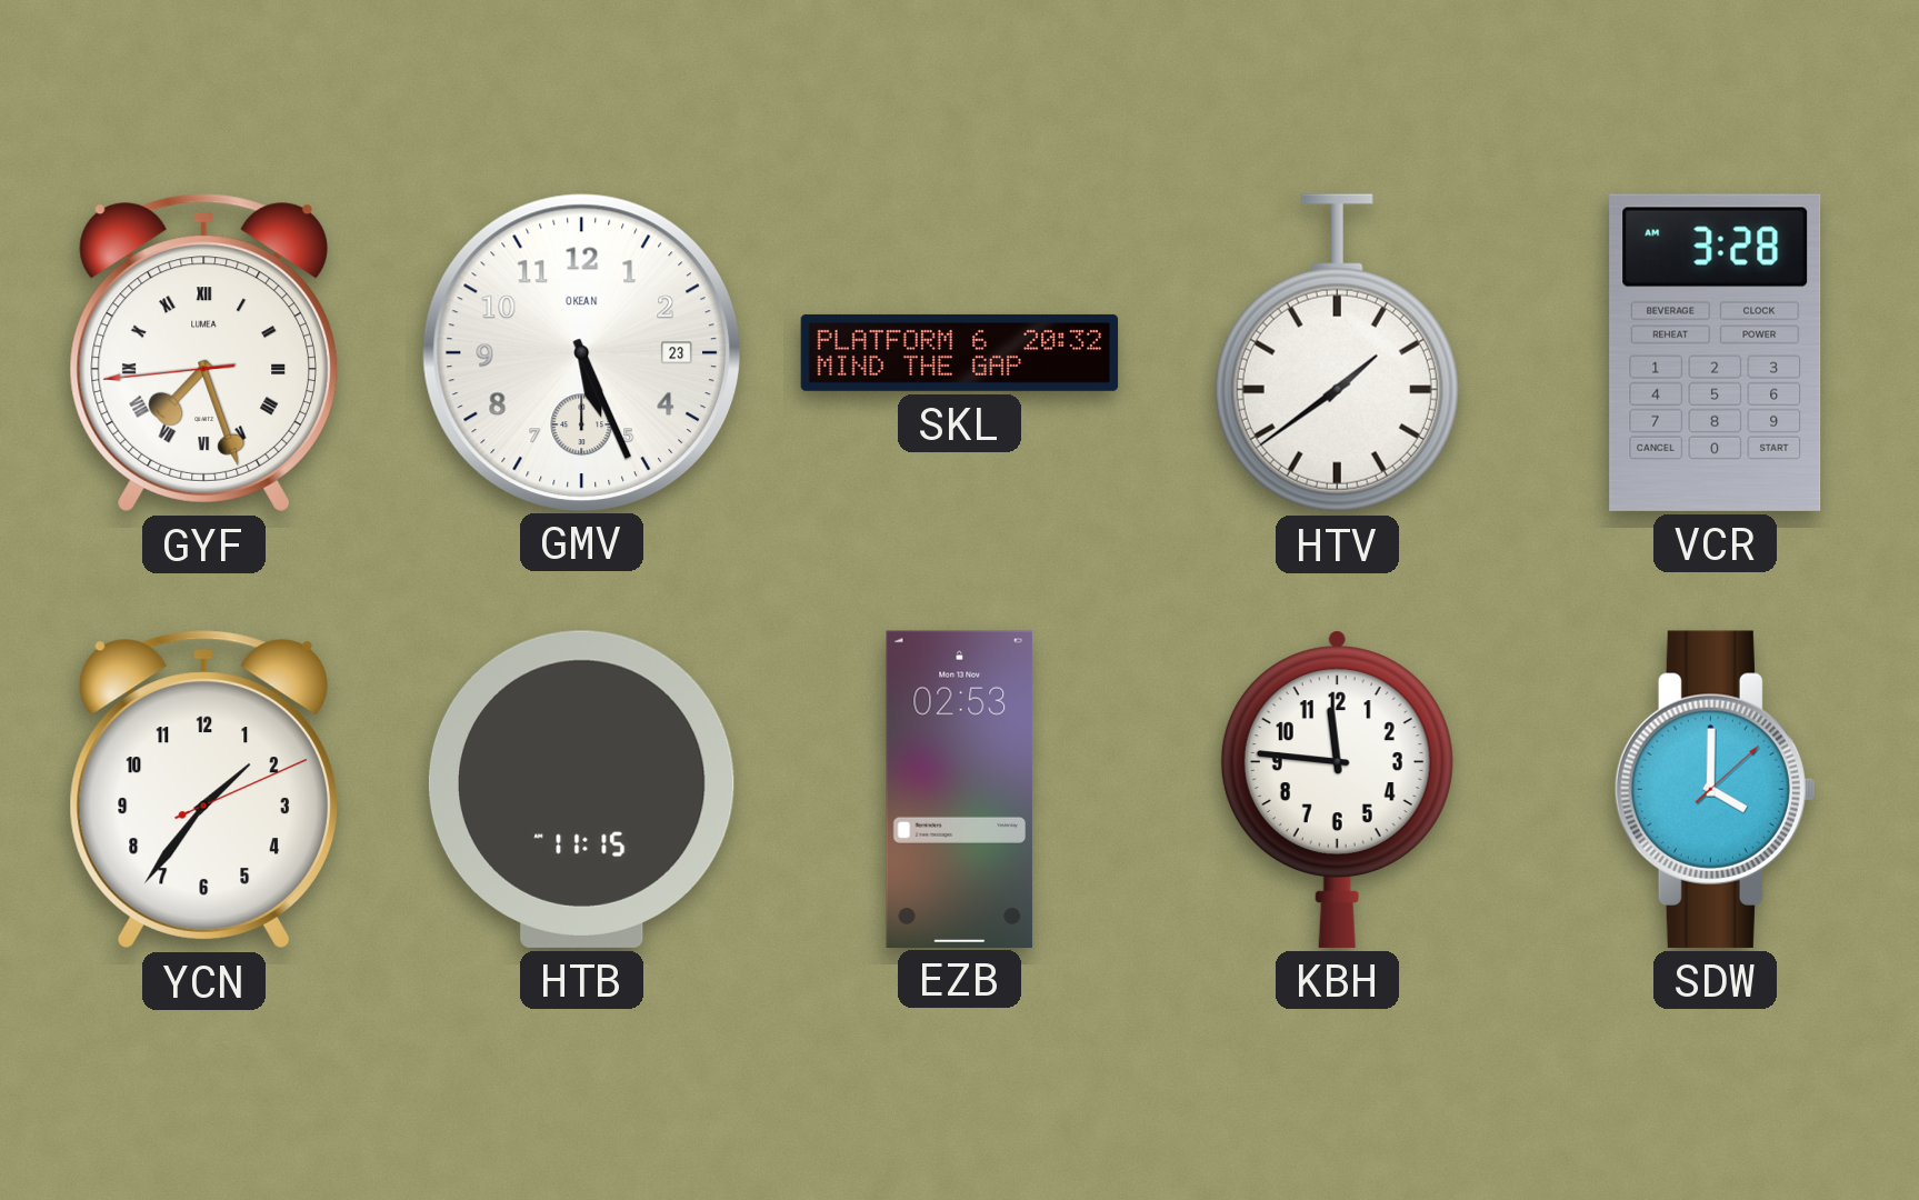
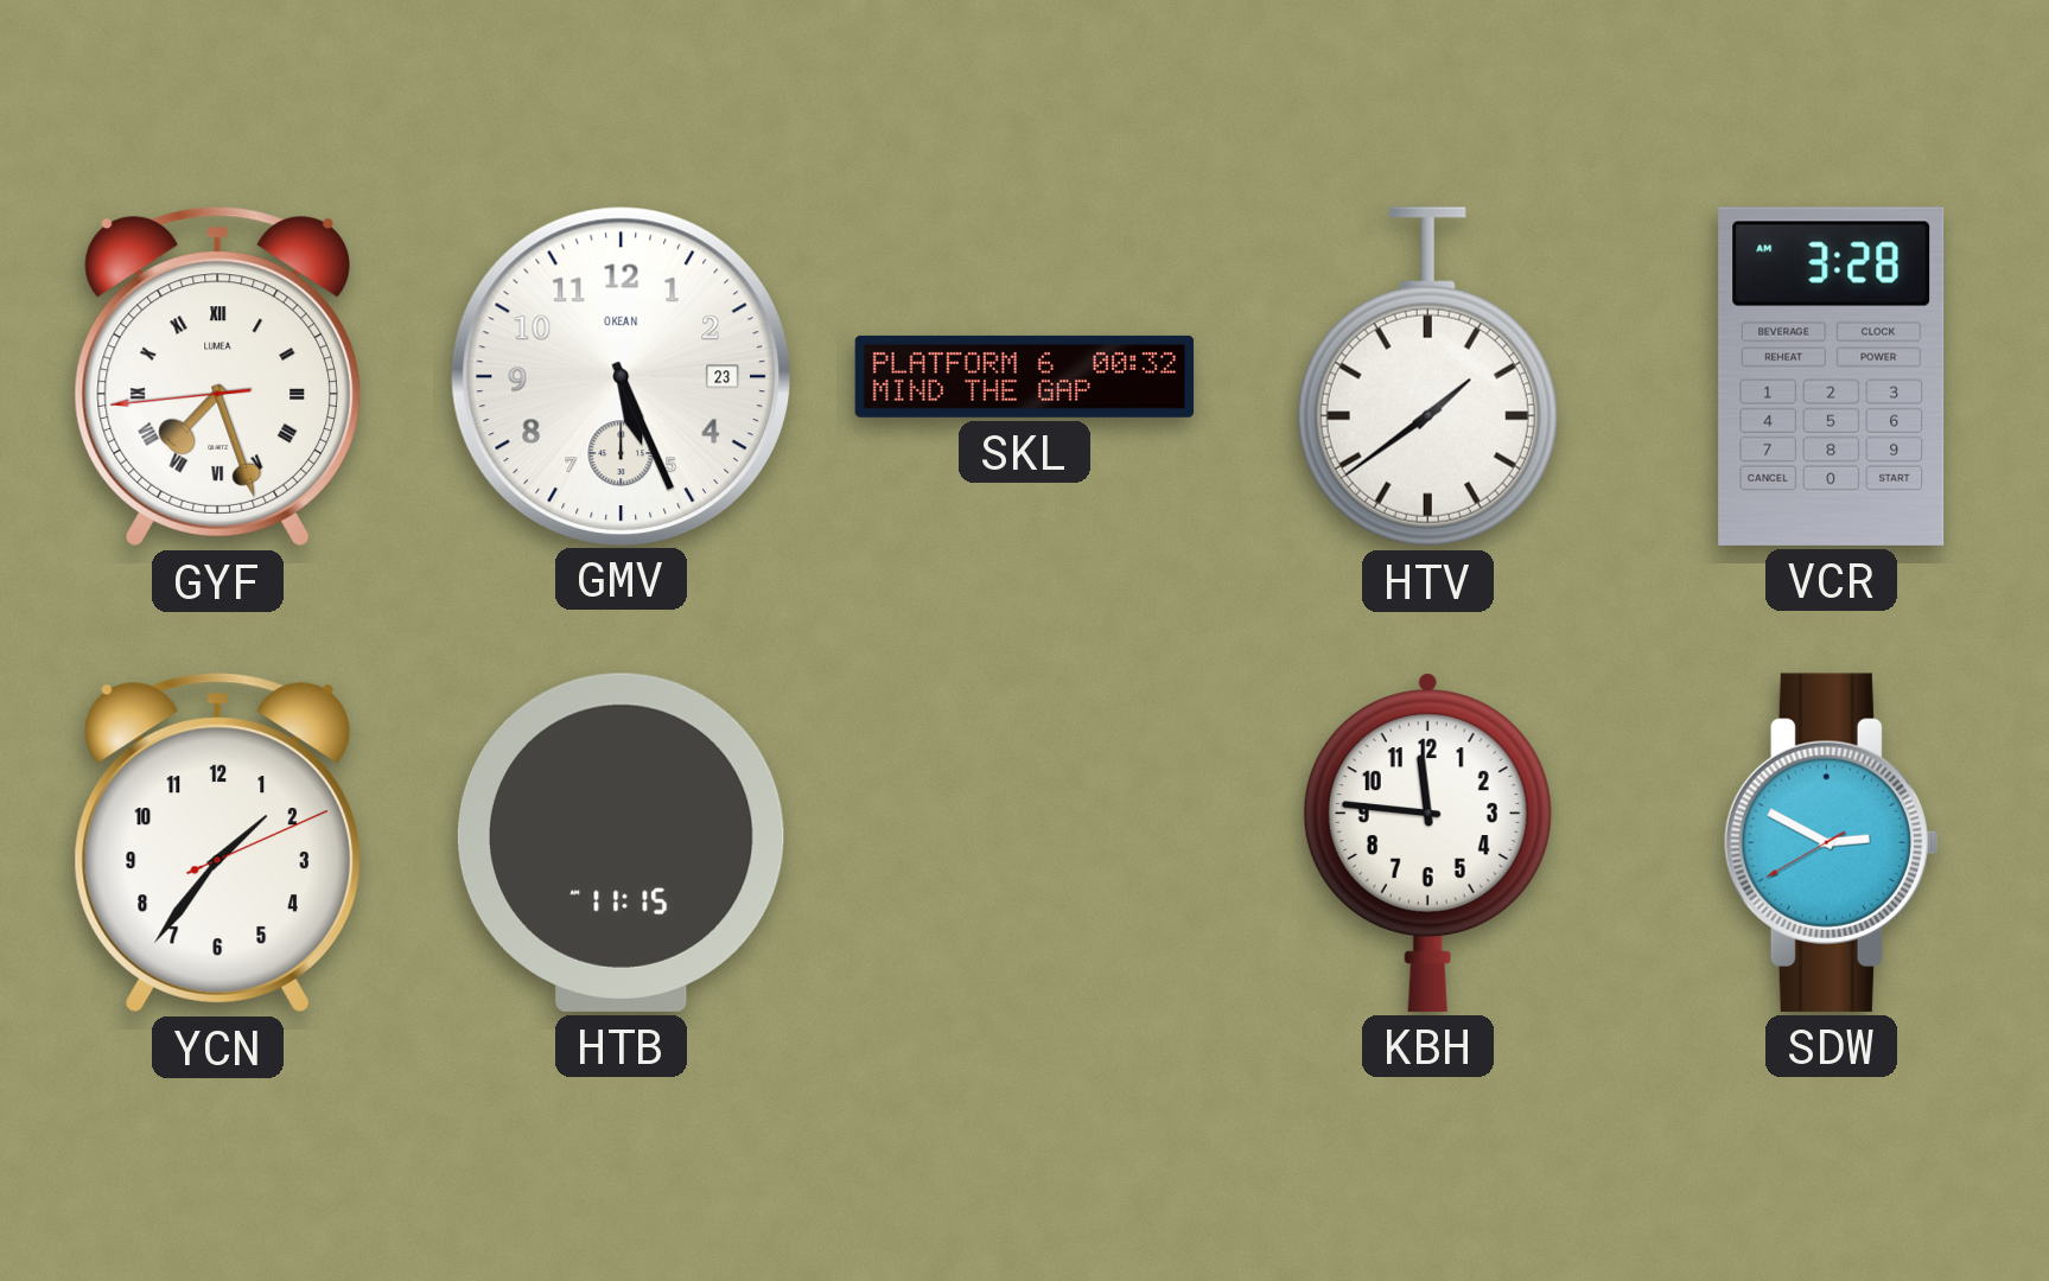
SKL: 20:32 -> 00:32
EZB: 02:53 -> none
SDW: 4:00 -> 2:49
